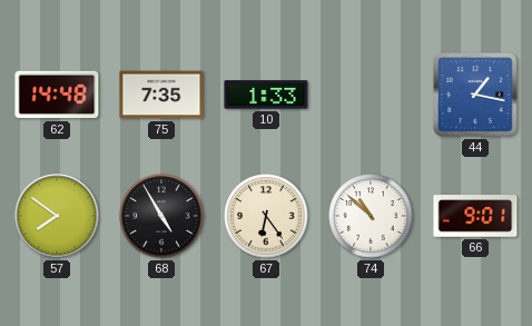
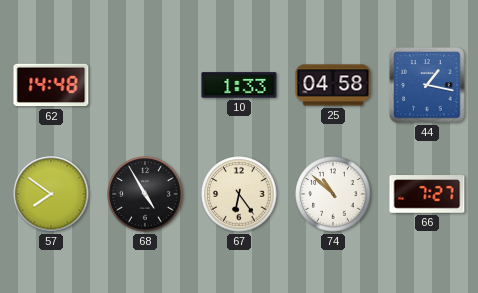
75: 7:35 -> none
25: none -> 04:58
66: 9:01 -> 7:27
